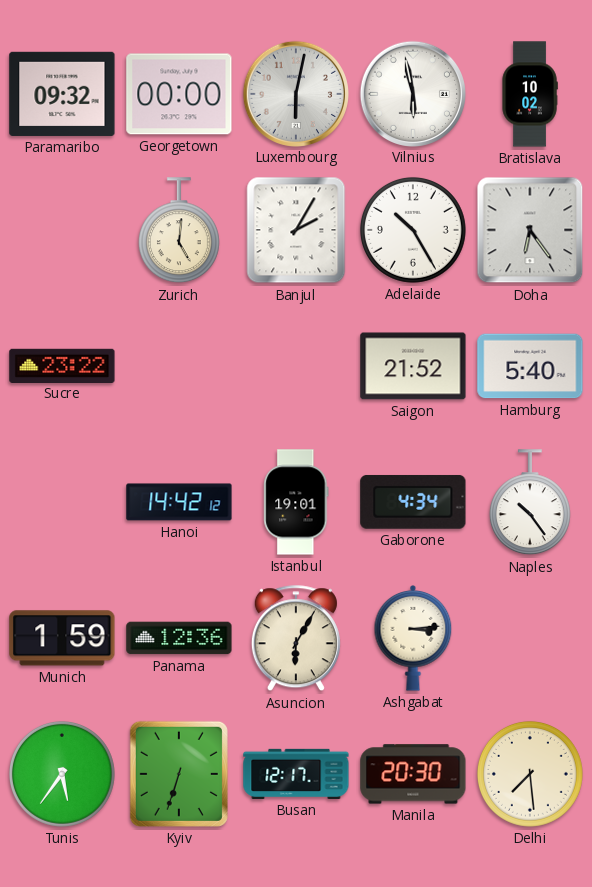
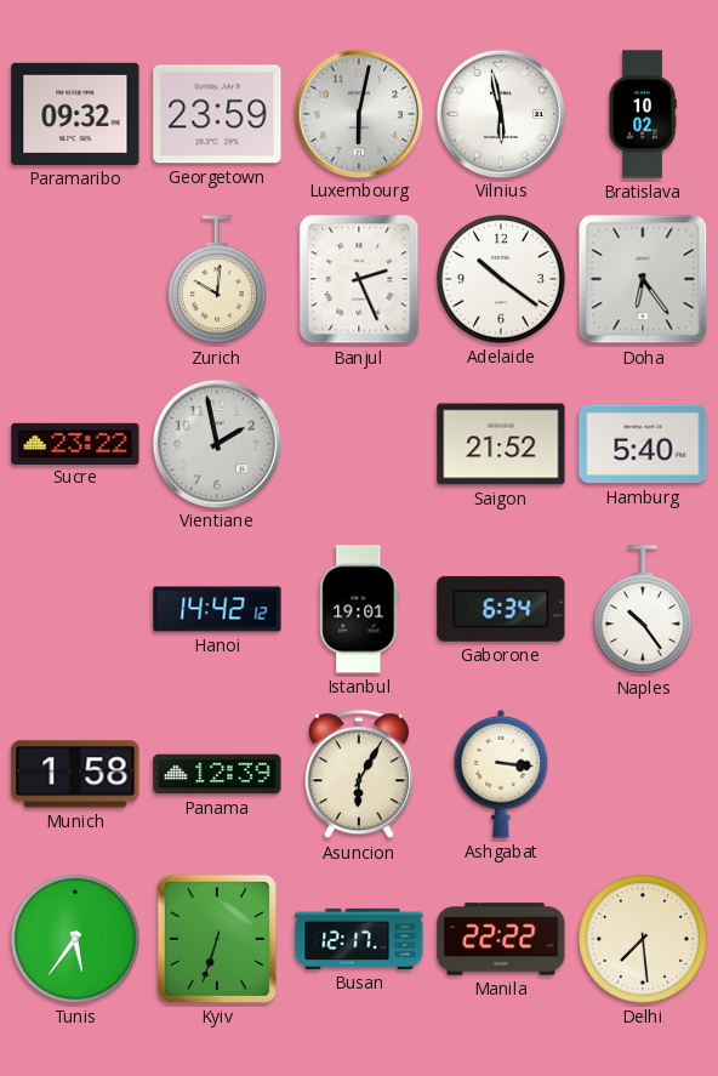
Georgetown: 00:00 -> 23:59
Zurich: 5:01 -> 10:01
Banjul: 2:05 -> 2:26
Adelaide: 10:25 -> 10:21
Vientiane: none -> 1:58
Gaborone: 4:34 -> 6:34
Munich: 1:59 -> 1:58
Panama: 12:36 -> 12:39
Ashgabat: 3:14 -> 3:16
Manila: 20:30 -> 22:22
